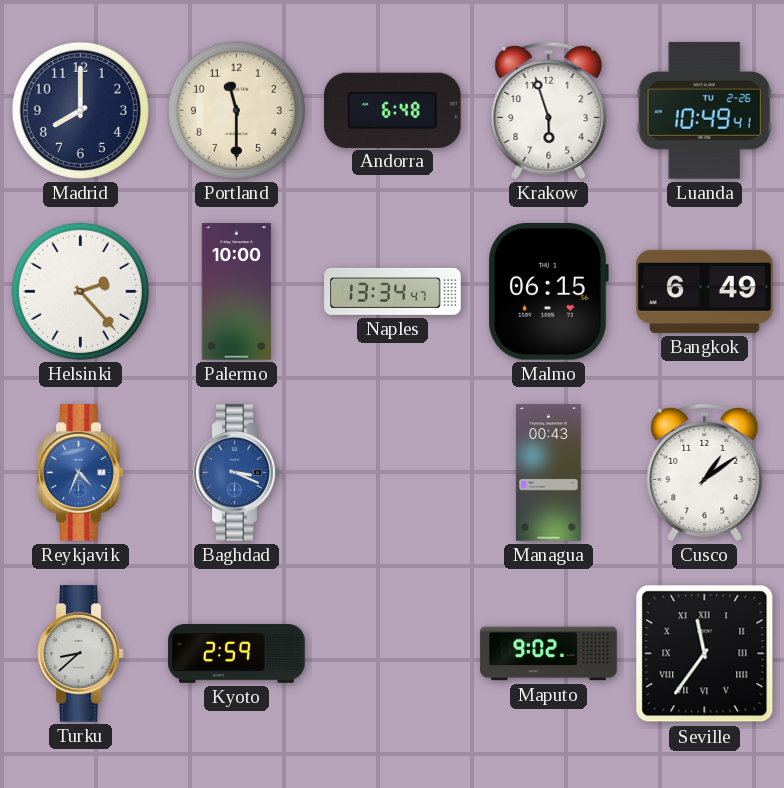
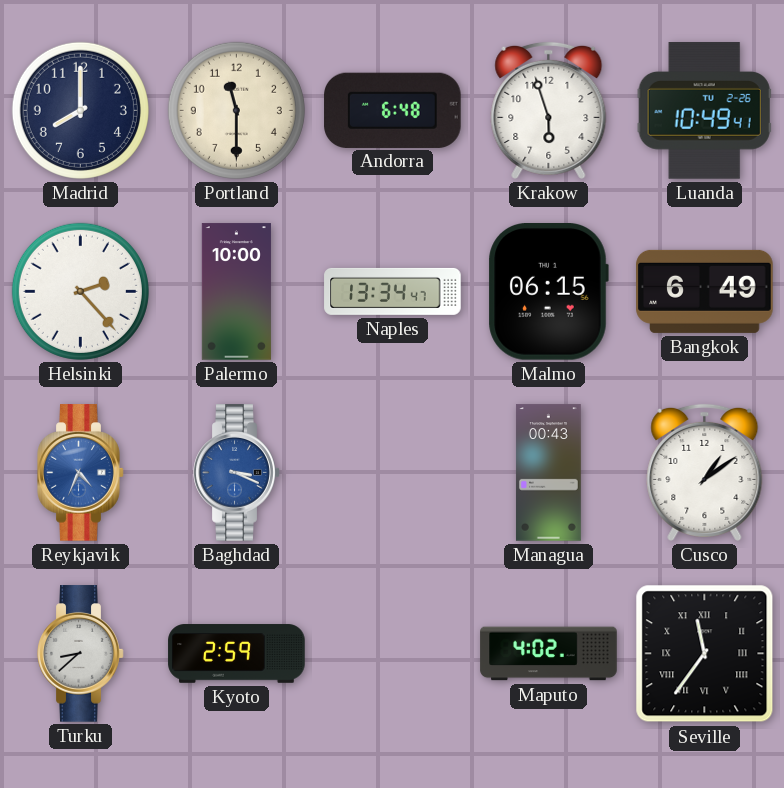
Maputo: 9:02 -> 4:02
